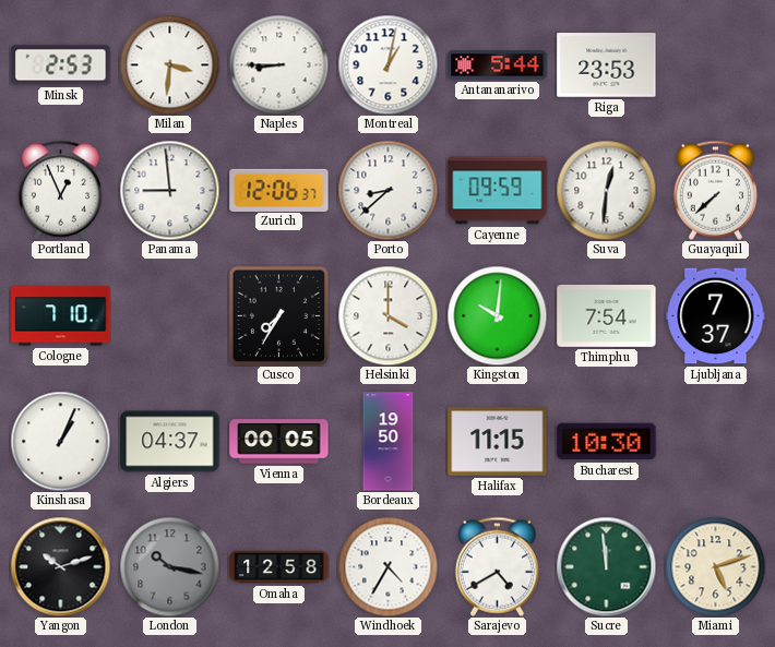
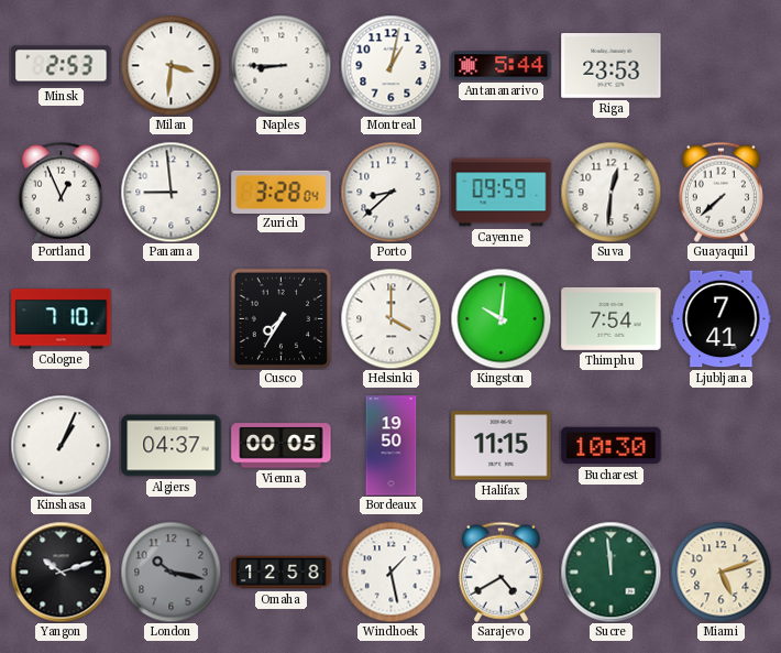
Zurich: 12:06 -> 3:28
Ljubljana: 7:37 -> 7:41
Windhoek: 4:35 -> 1:28
